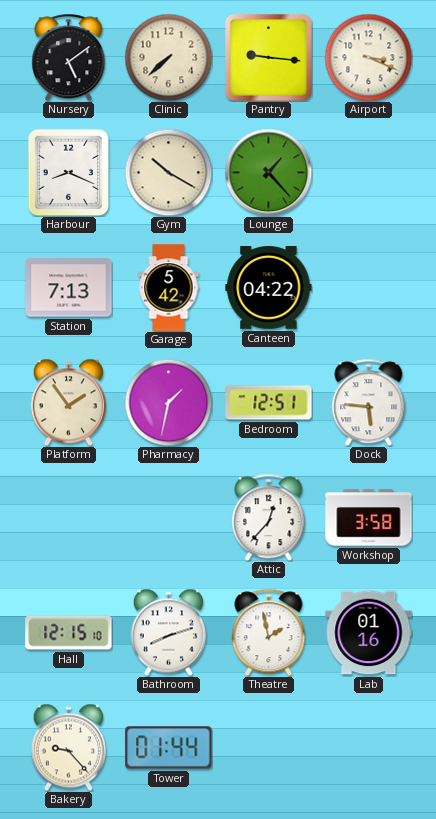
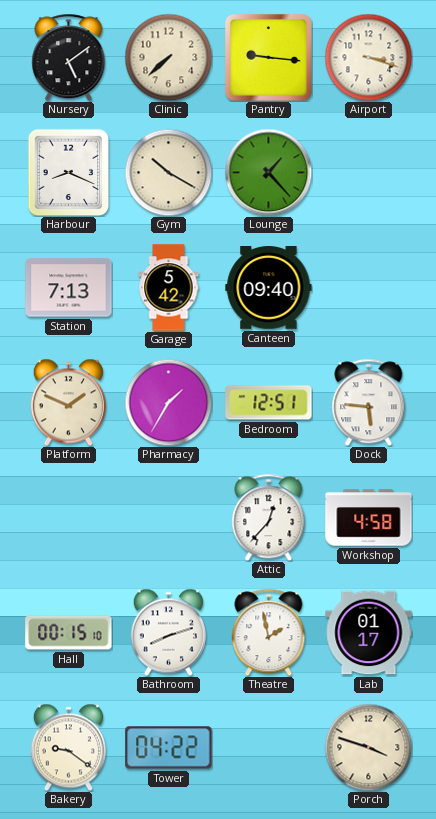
Airport: 3:19 -> 3:18
Canteen: 04:22 -> 09:40
Platform: 1:54 -> 1:49
Pharmacy: 1:32 -> 1:35
Workshop: 3:58 -> 4:58
Hall: 12:15 -> 00:15
Lab: 01:16 -> 01:17
Bakery: 9:23 -> 9:21
Tower: 01:44 -> 04:22
Porch: none -> 3:48
